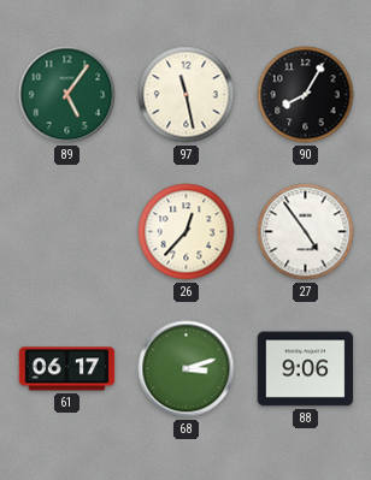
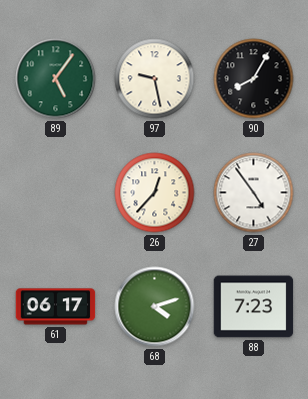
97: 11:28 -> 9:28
68: 3:12 -> 4:12
88: 9:06 -> 7:23
